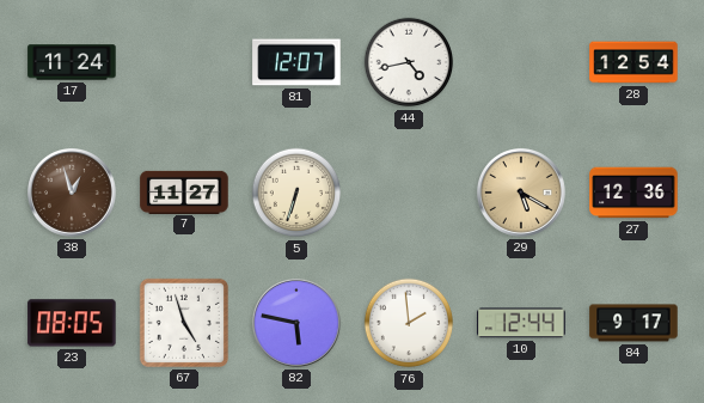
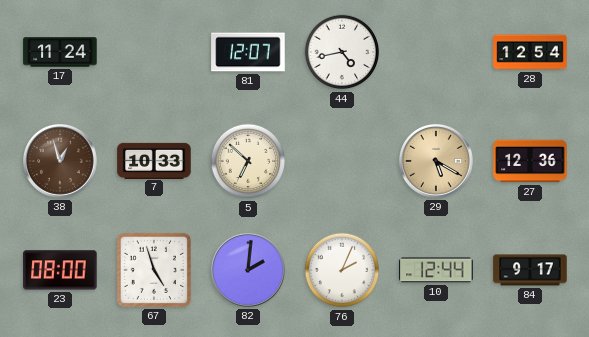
7: 11:27 -> 10:33
5: 6:33 -> 6:52
23: 08:05 -> 08:00
82: 5:47 -> 2:01
76: 1:59 -> 2:04
